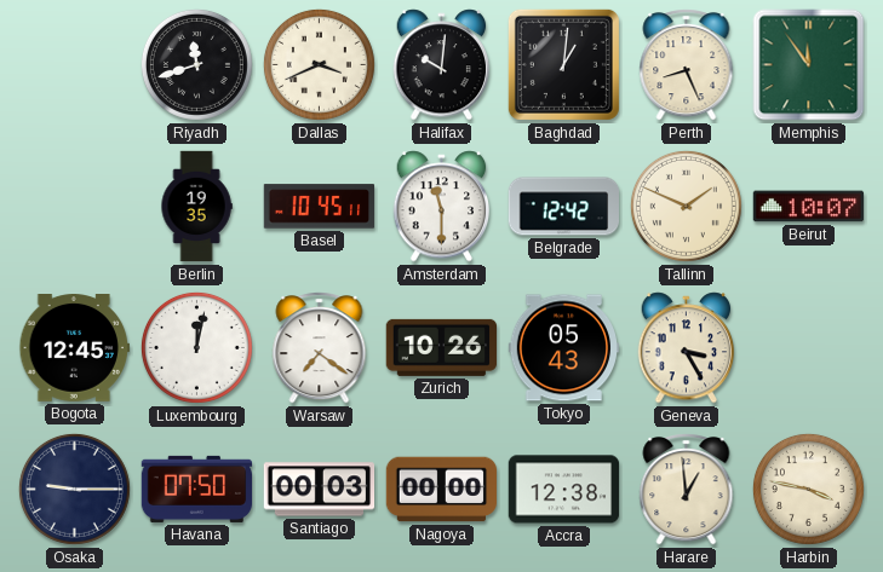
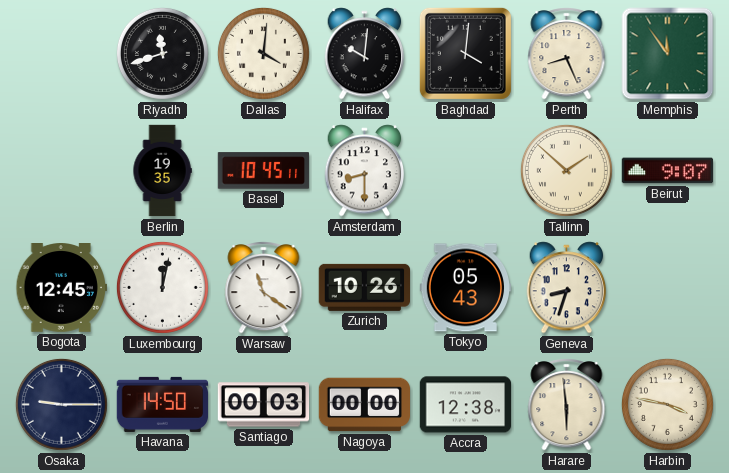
Dallas: 3:41 -> 4:01
Baghdad: 1:01 -> 4:01
Amsterdam: 11:30 -> 8:30
Belgrade: 12:42 -> none
Tallinn: 1:49 -> 1:52
Beirut: 10:07 -> 9:07
Warsaw: 7:21 -> 11:21
Geneva: 3:25 -> 8:33
Havana: 07:50 -> 14:50
Harare: 12:59 -> 5:59
